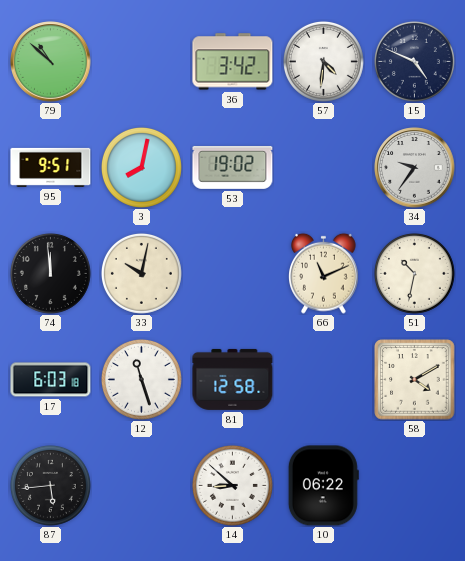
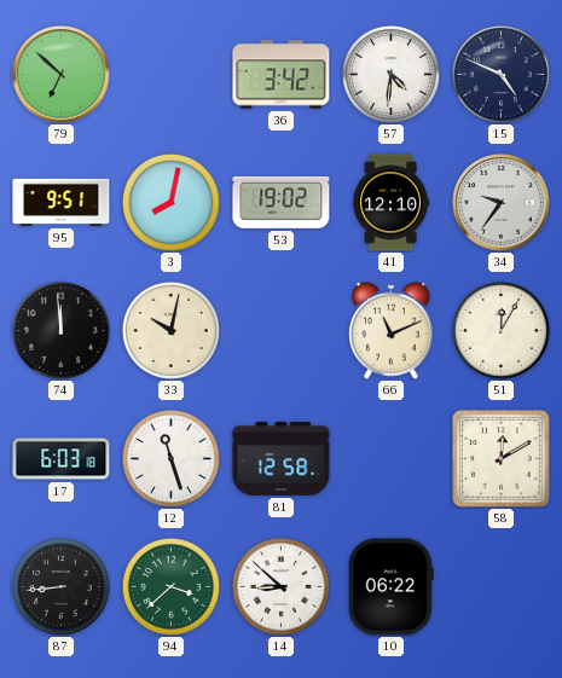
79: 10:52 -> 6:52
41: none -> 12:10
51: 10:32 -> 12:05
58: 4:10 -> 12:10
87: 5:44 -> 8:44
94: none -> 3:38
